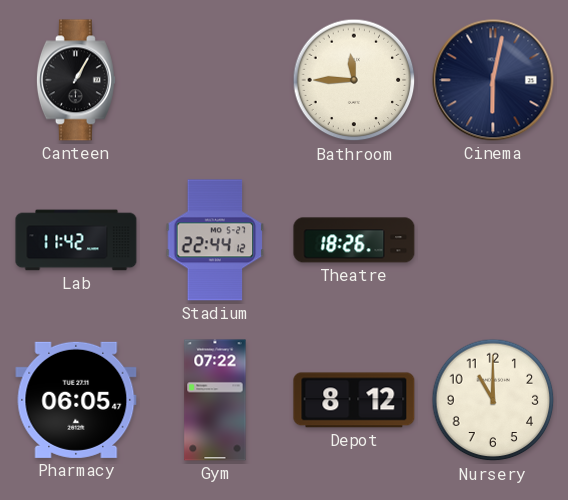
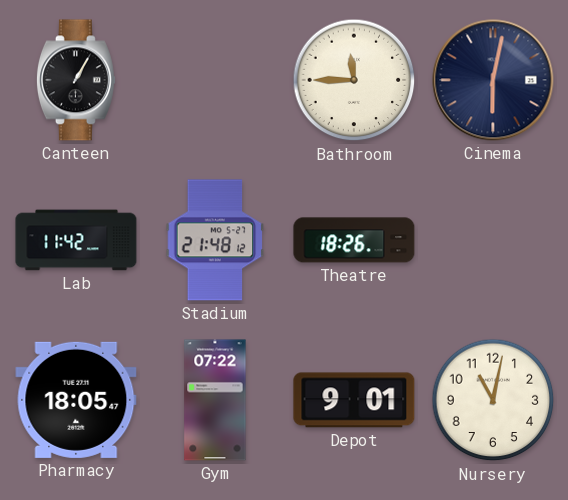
Stadium: 22:44 -> 21:48
Pharmacy: 06:05 -> 18:05
Depot: 8:12 -> 9:01
Nursery: 11:00 -> 11:02
